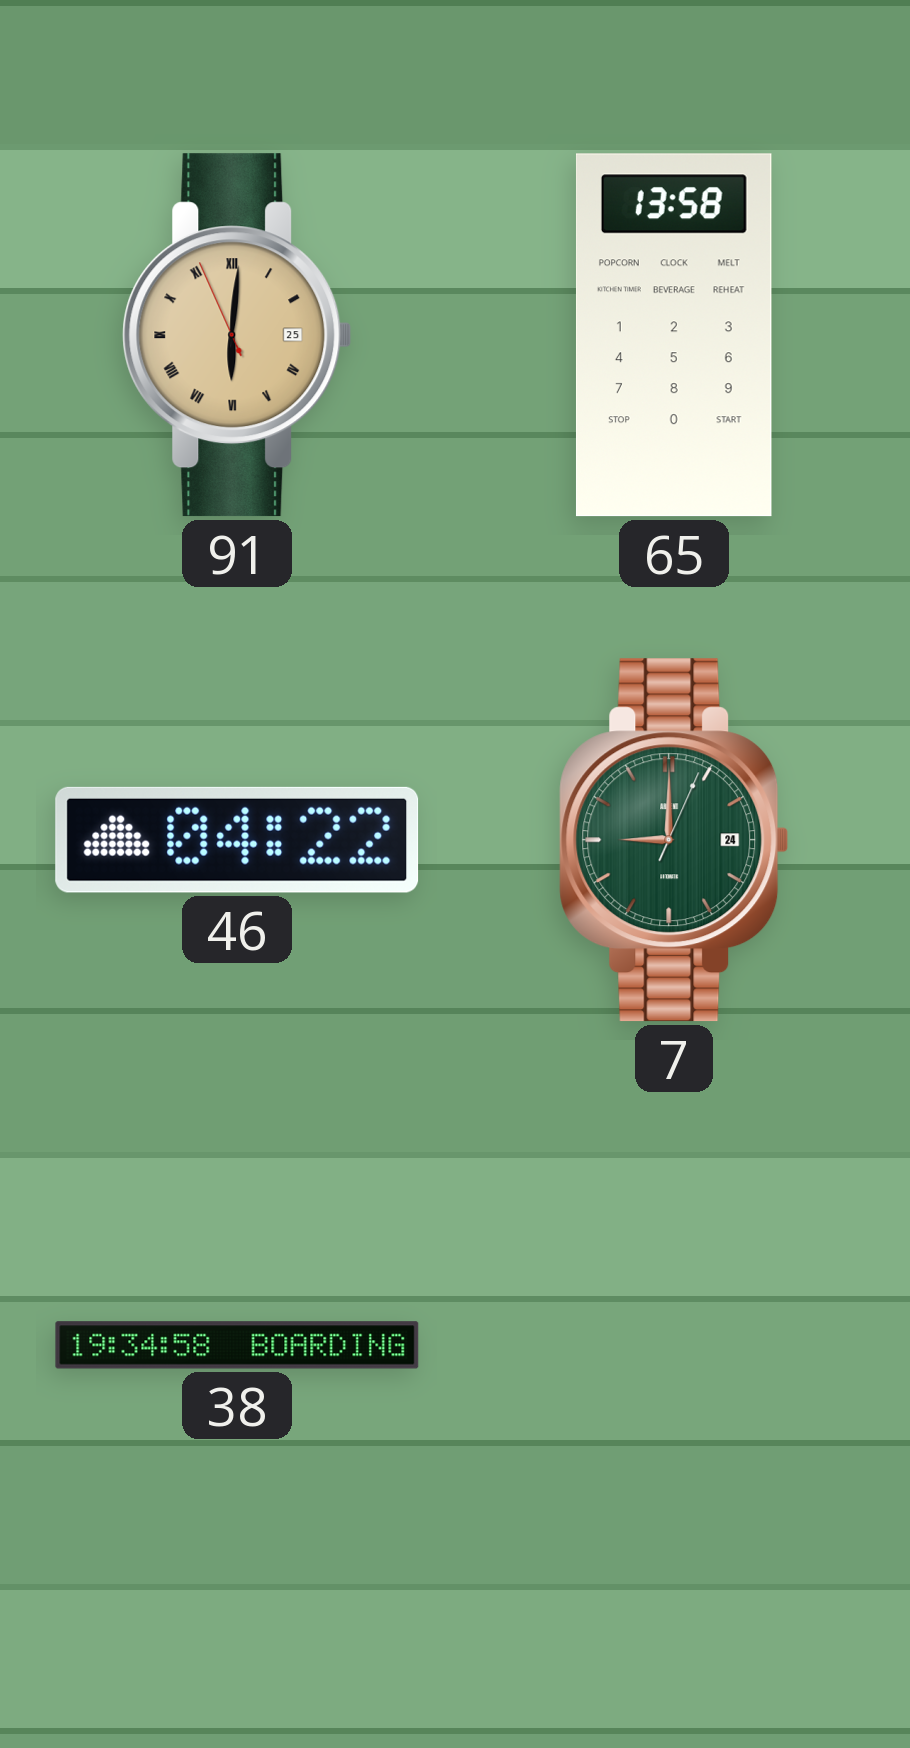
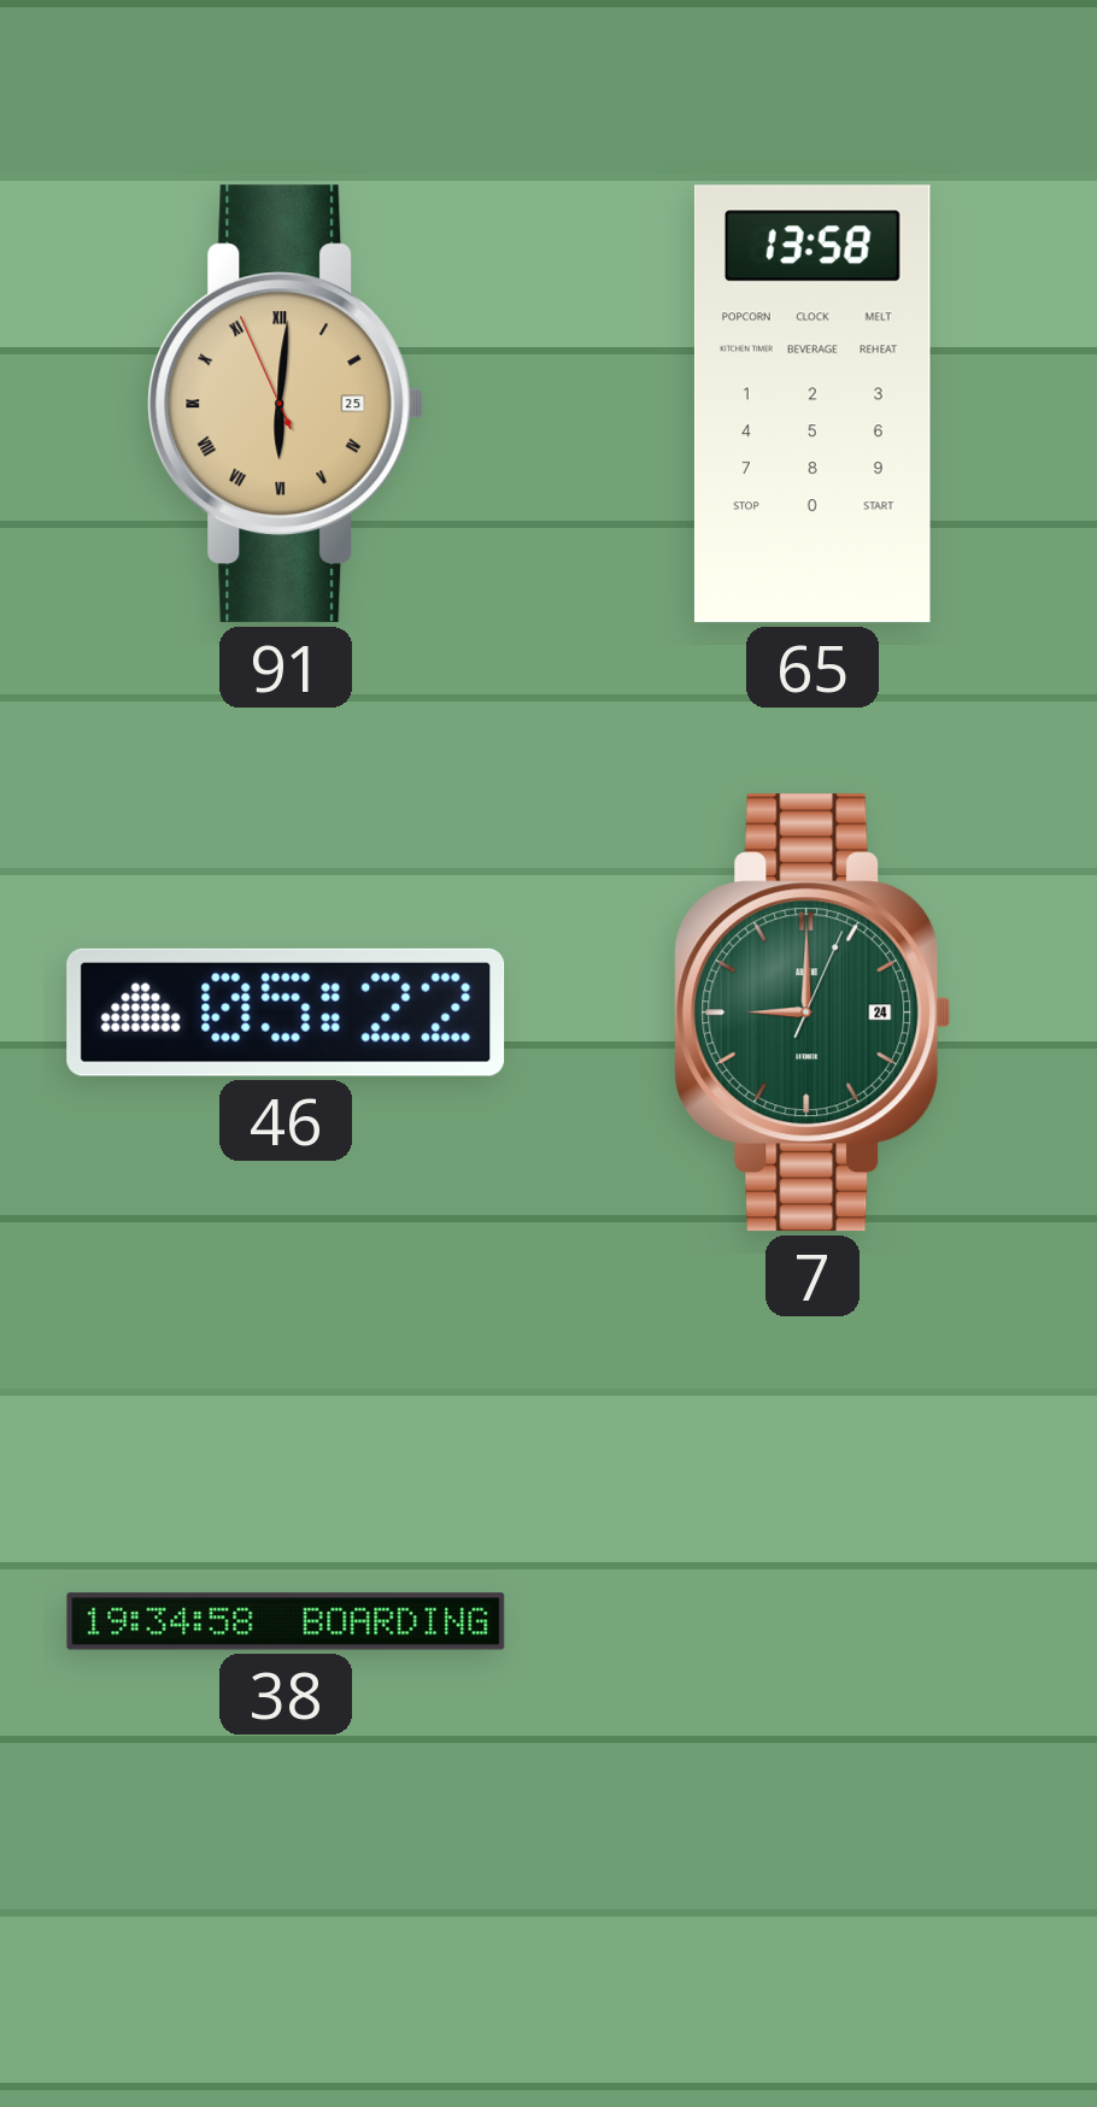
46: 04:22 -> 05:22
